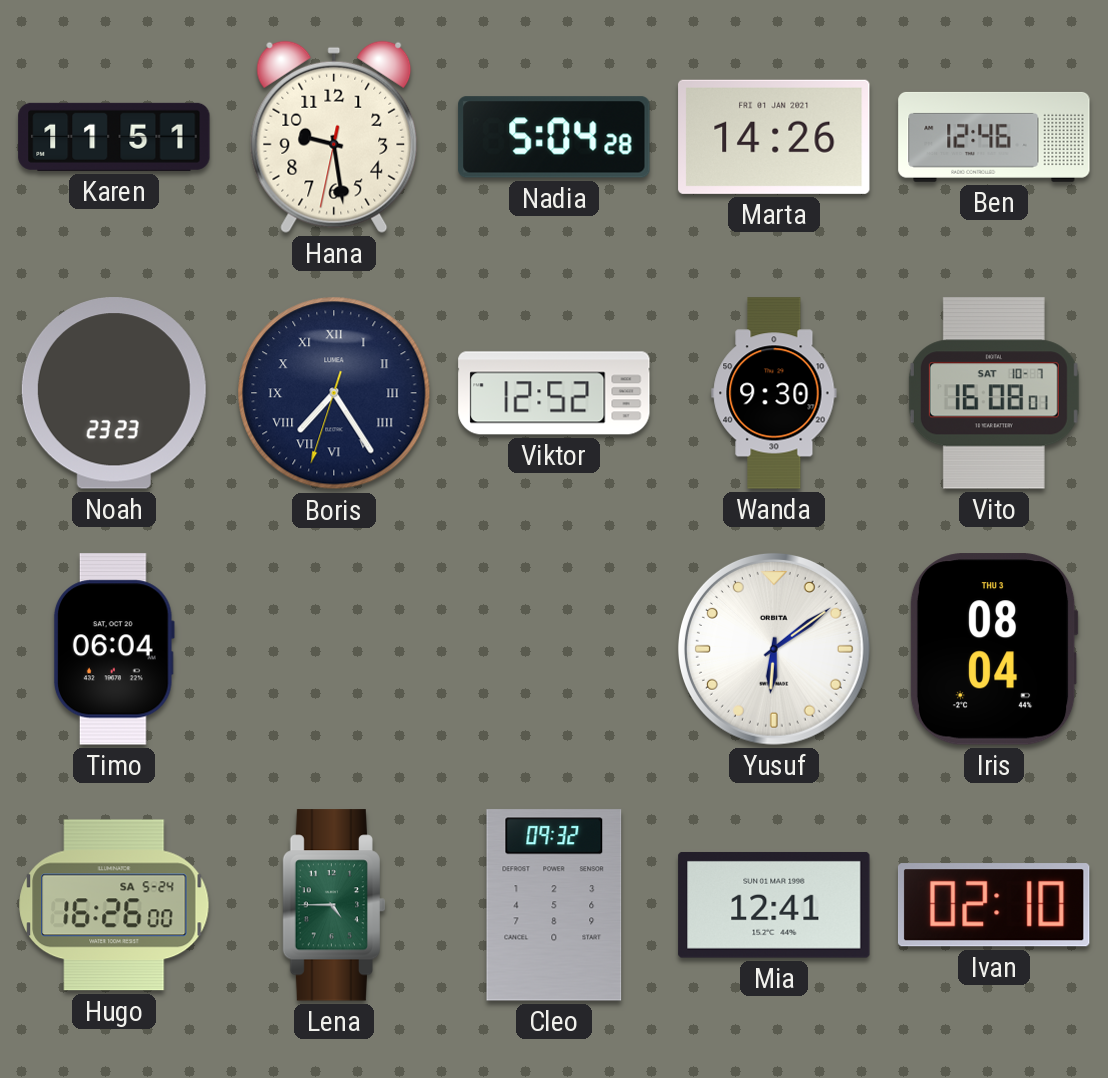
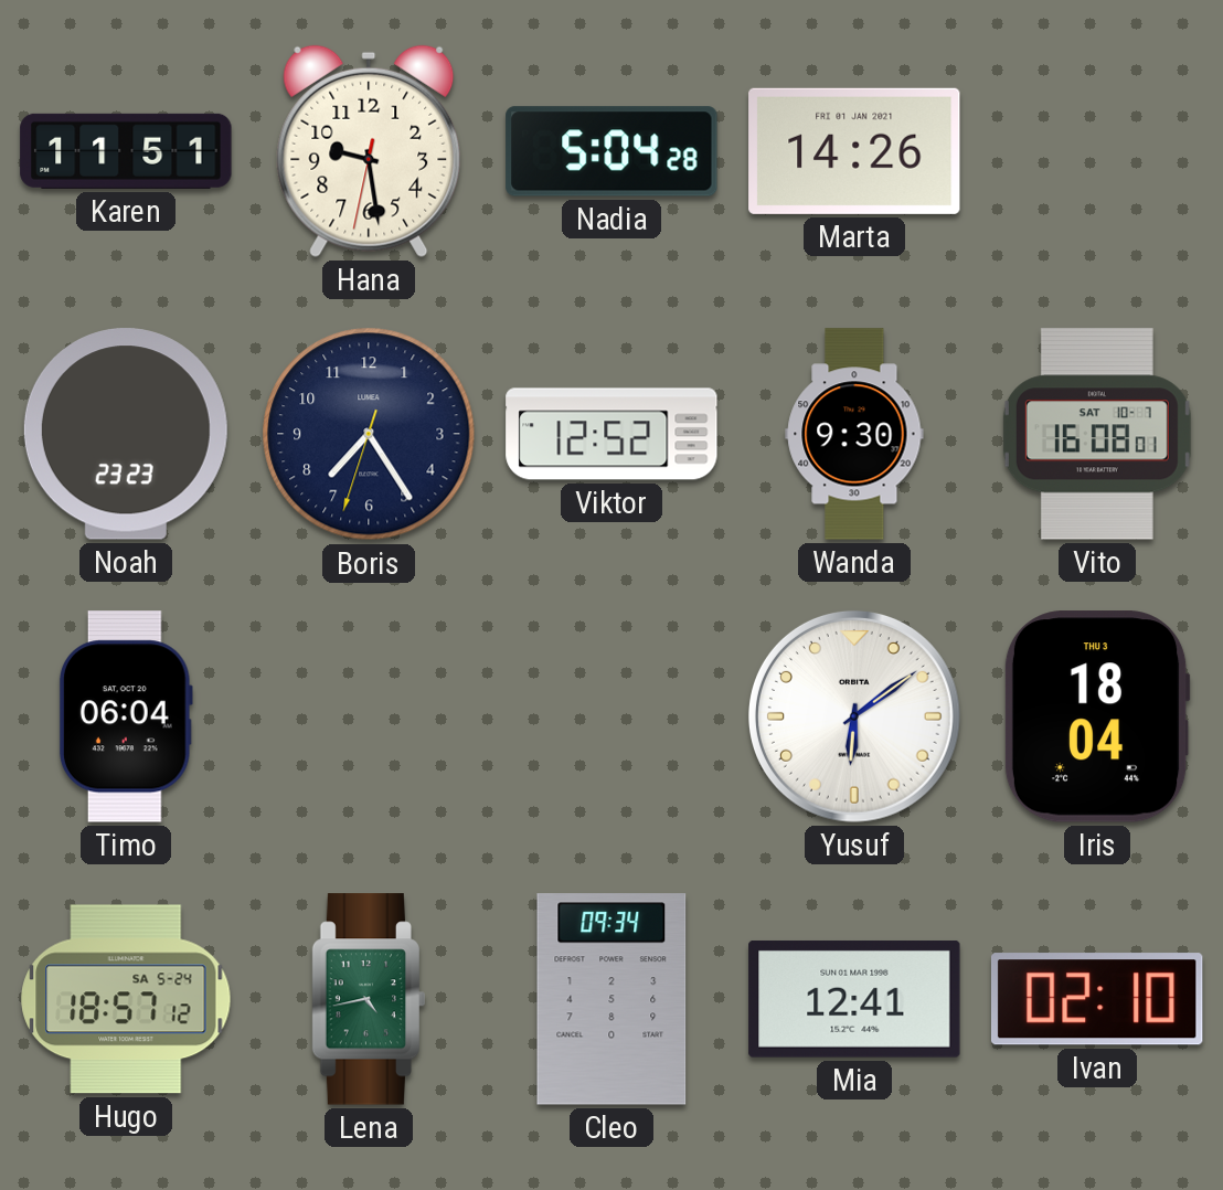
Ben: 12:46 -> none
Boris numerals: Roman -> Arabic
Iris: 08:04 -> 18:04
Hugo: 16:26 -> 18:57
Lena: 4:45 -> 4:43
Cleo: 09:32 -> 09:34
